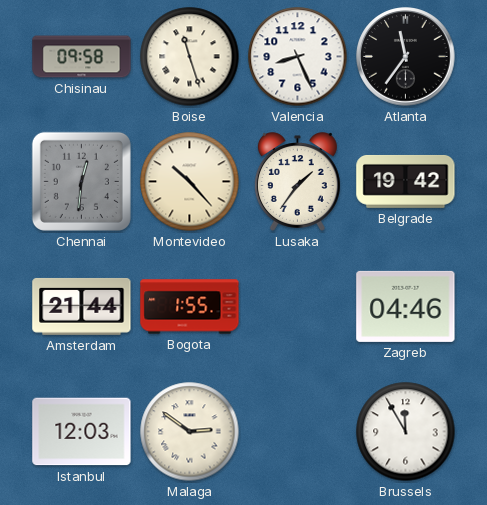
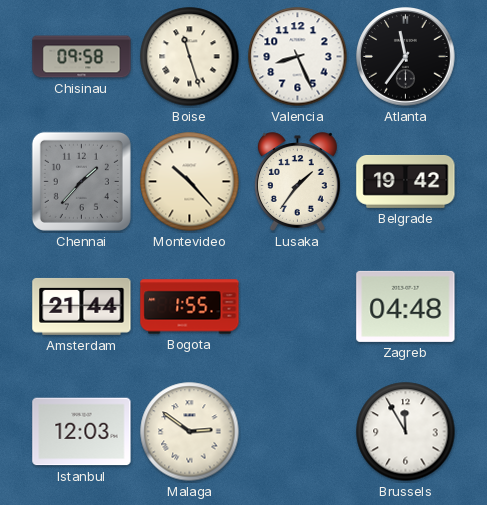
Chennai: 12:31 -> 1:37
Zagreb: 04:46 -> 04:48
